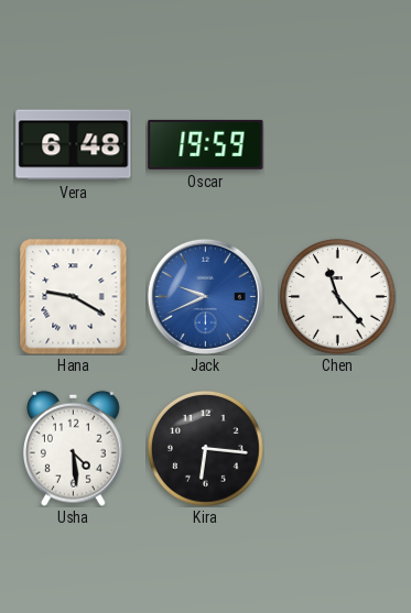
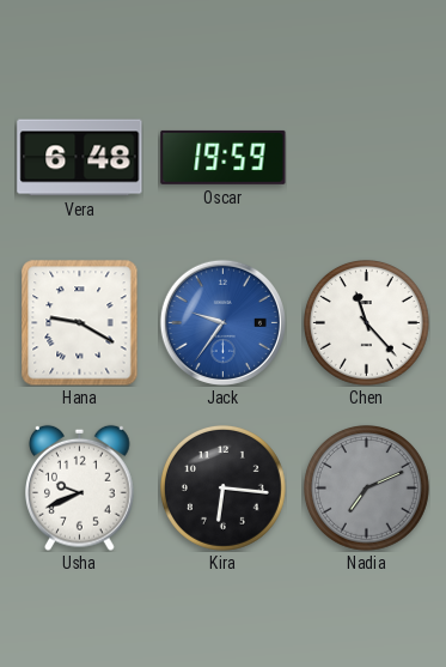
Jack: 9:41 -> 9:36
Usha: 4:29 -> 9:41
Nadia: none -> 7:11
